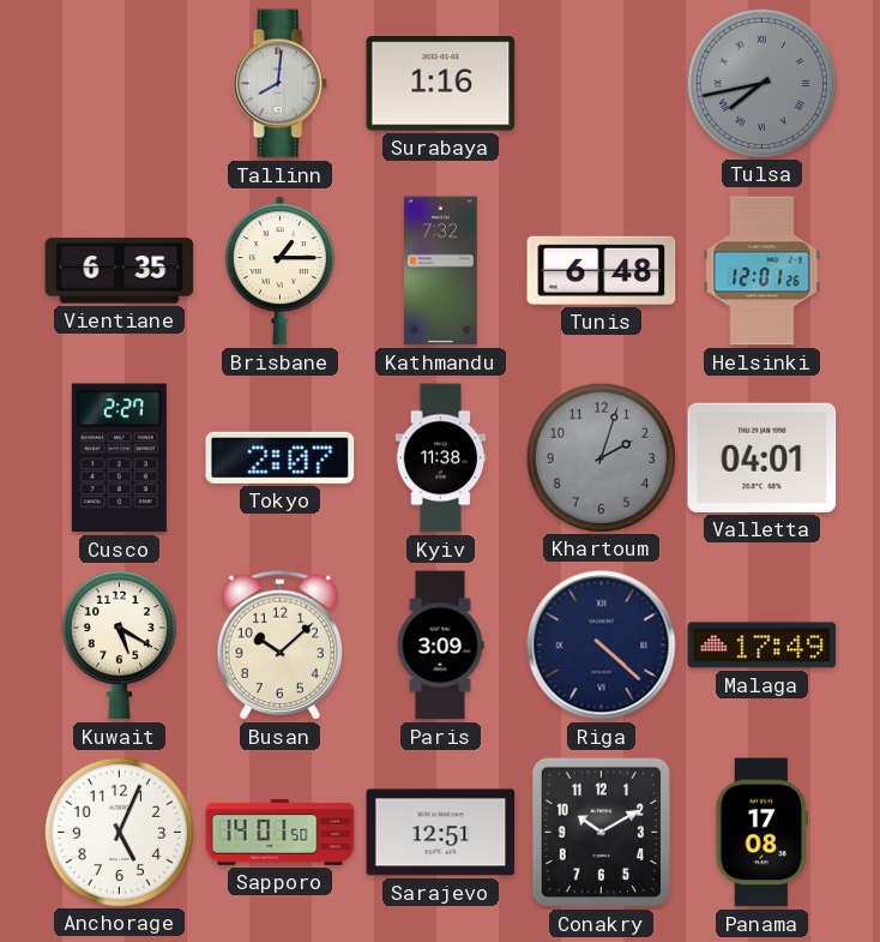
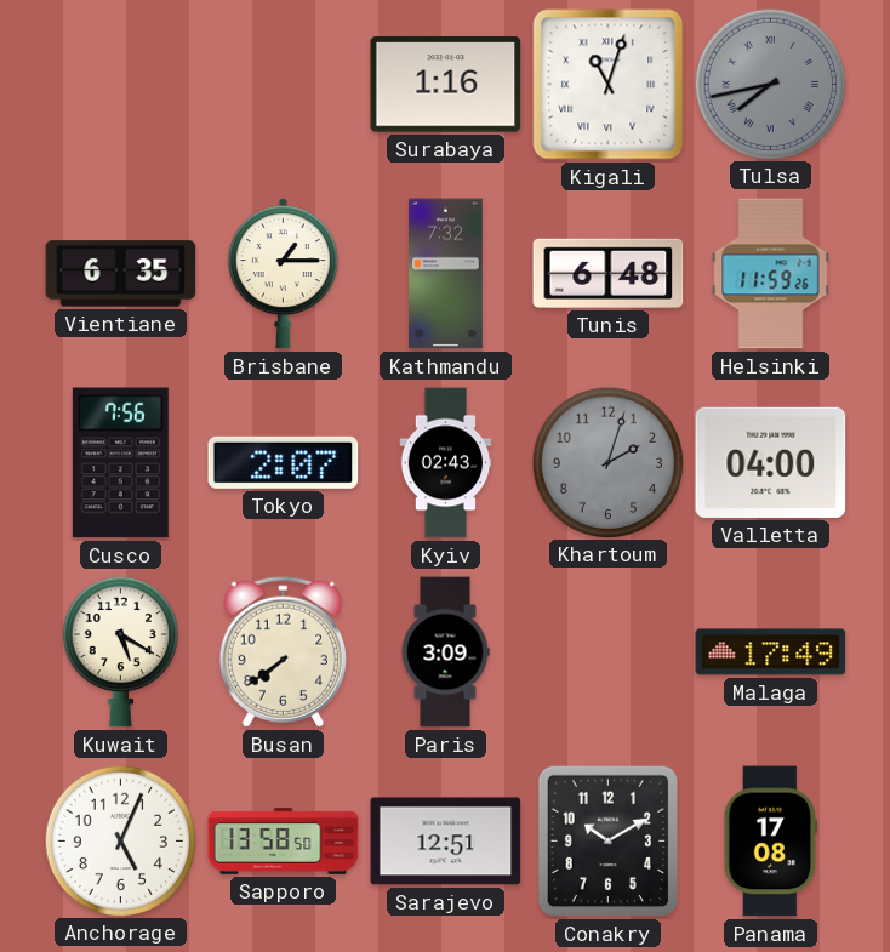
Tallinn: 8:01 -> none
Kigali: none -> 11:03
Helsinki: 12:01 -> 11:59
Cusco: 2:27 -> 7:56
Kyiv: 11:38 -> 02:43
Valletta: 04:01 -> 04:00
Busan: 10:08 -> 7:39
Riga: 4:22 -> none
Sapporo: 14:01 -> 13:58
